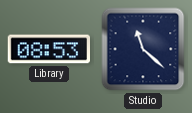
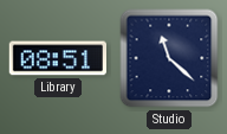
Library: 08:53 -> 08:51
